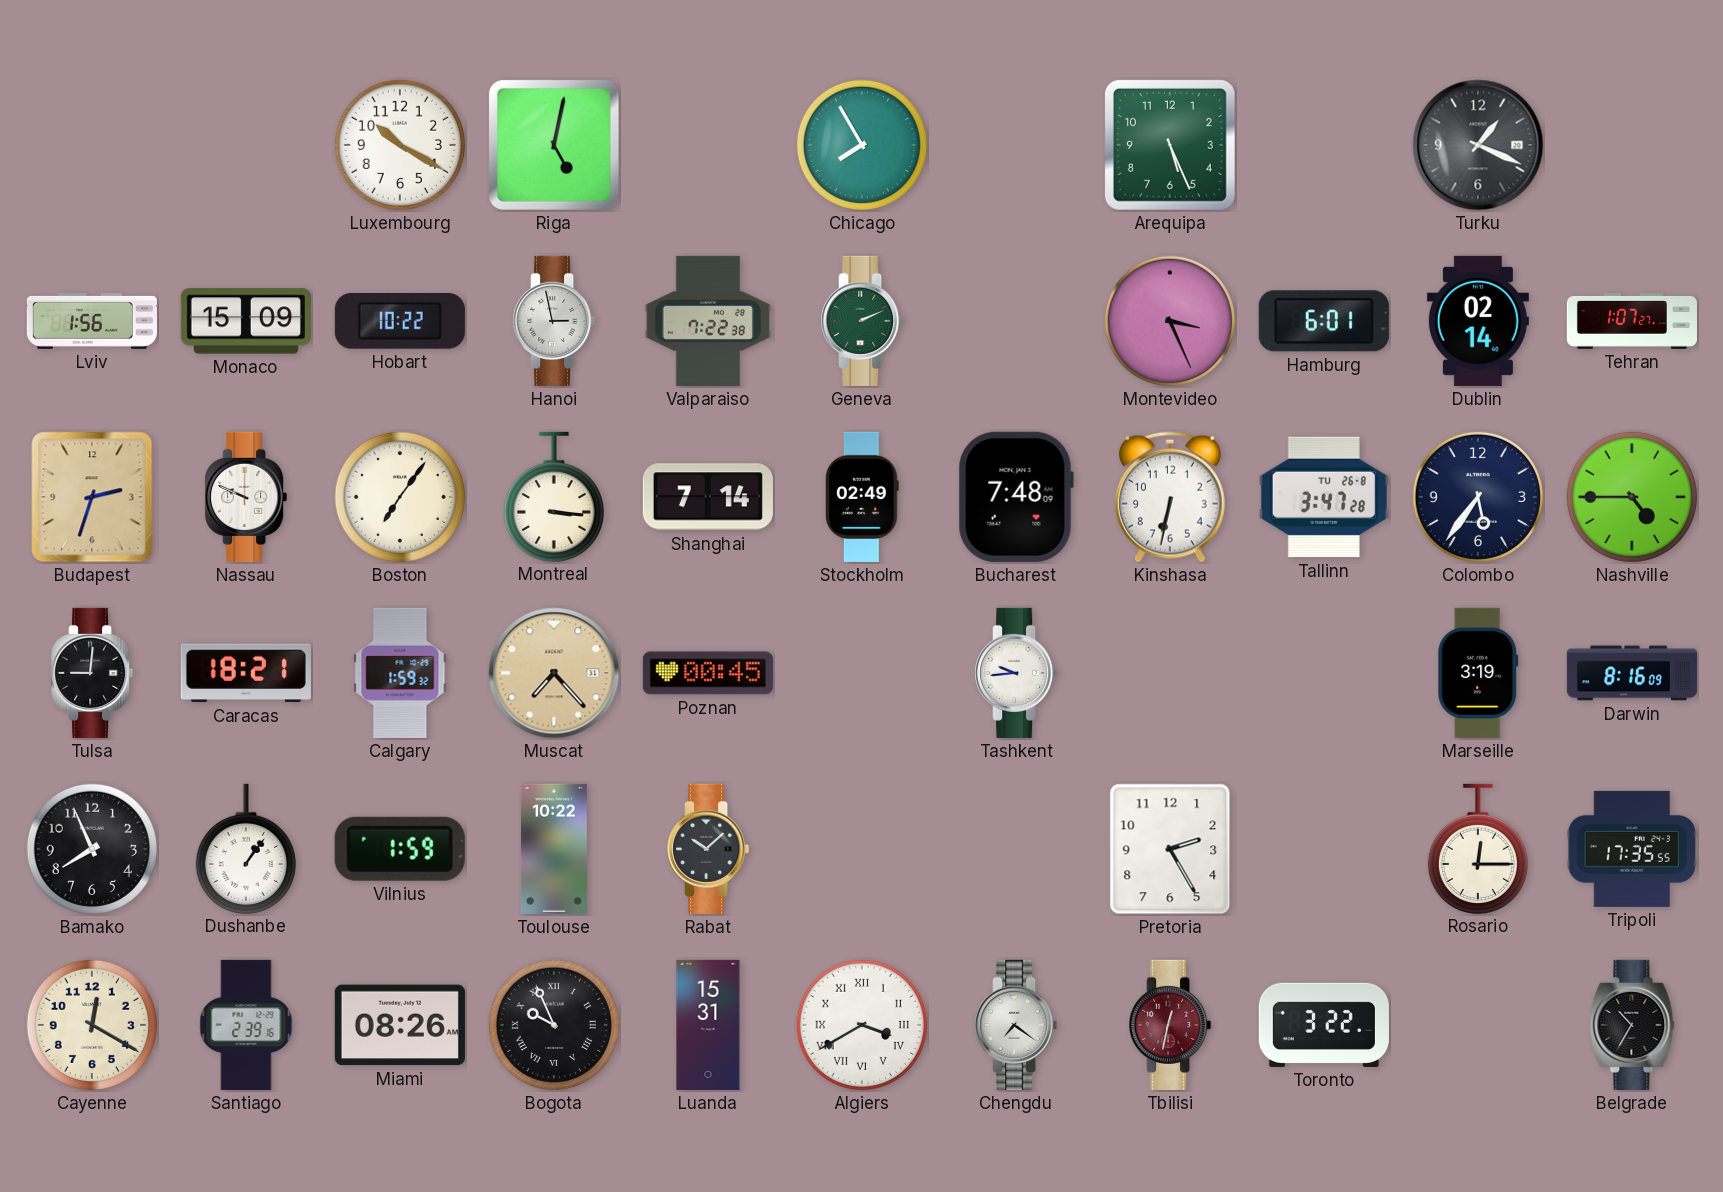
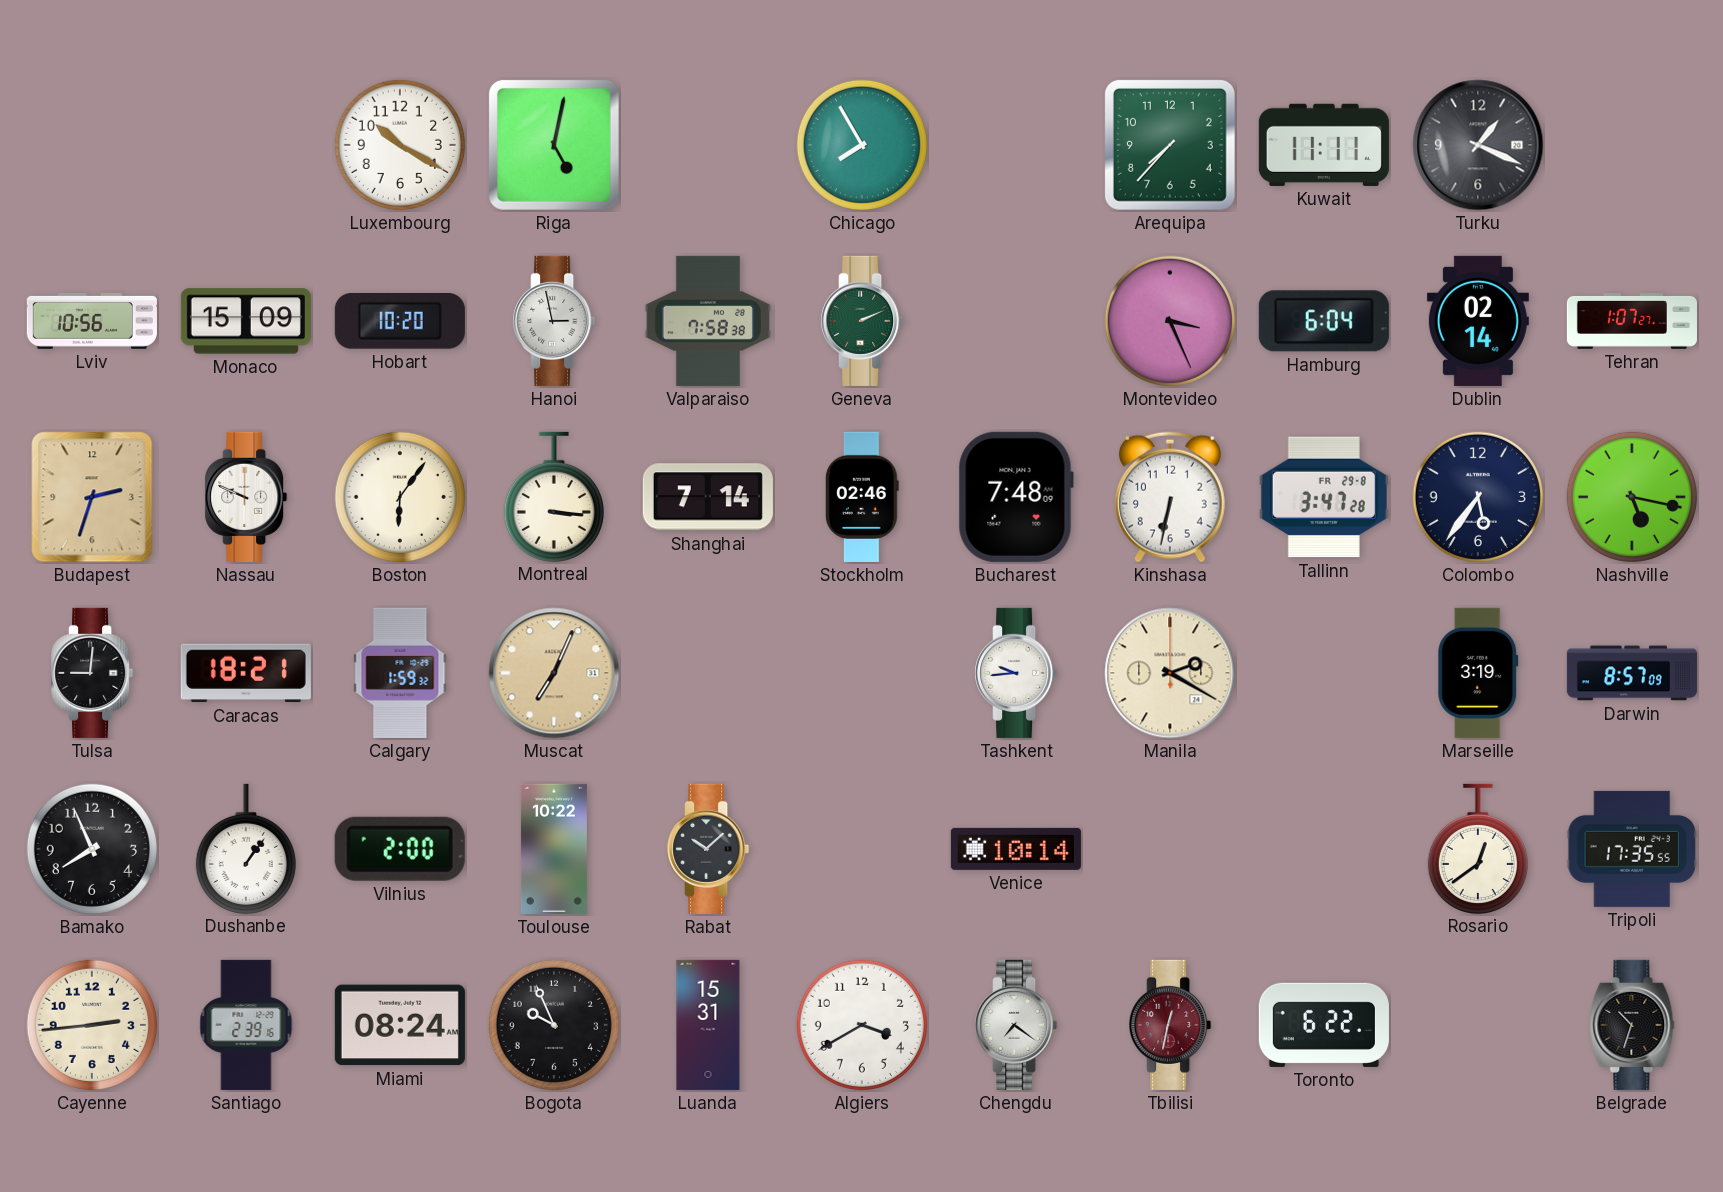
Arequipa: 5:26 -> 7:37
Kuwait: none -> 11:11
Lviv: 1:56 -> 10:56
Hobart: 10:22 -> 10:20
Valparaiso: 7:22 -> 7:58
Hamburg: 6:01 -> 6:04
Boston: 7:06 -> 6:06
Stockholm: 02:49 -> 02:46
Tallinn date: TU 26-8 -> FR 29-8
Nashville: 4:45 -> 5:17
Muscat: 7:23 -> 7:04
Poznan: 00:45 -> none
Manila: none -> 2:20
Darwin: 8:16 -> 8:57
Vilnius: 1:59 -> 2:00
Venice: none -> 10:14
Pretoria: 2:25 -> none
Rosario: 12:15 -> 12:39
Cayenne: 12:20 -> 2:44
Miami: 08:26 -> 08:24
Bogota numerals: Roman -> Arabic
Algiers numerals: Roman -> Arabic
Toronto: 3:22 -> 6:22
Belgrade: 10:35 -> 10:33
